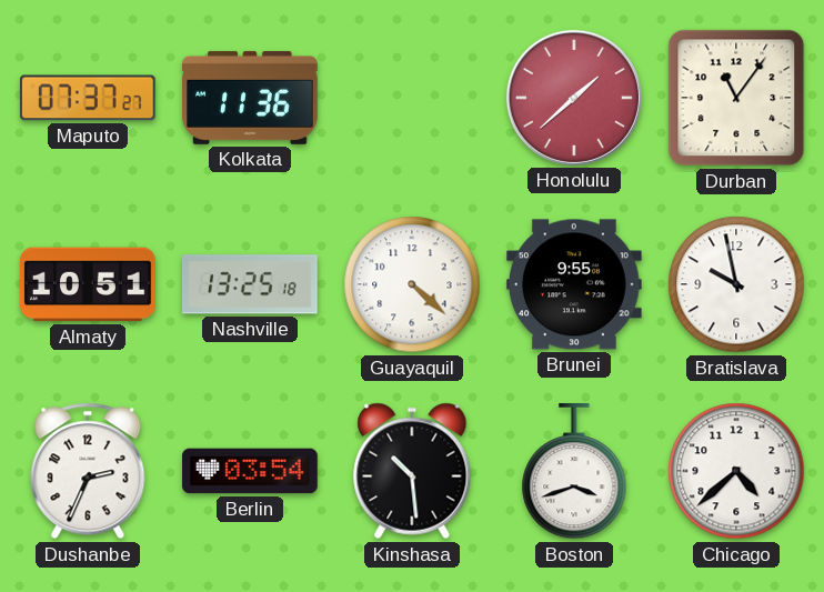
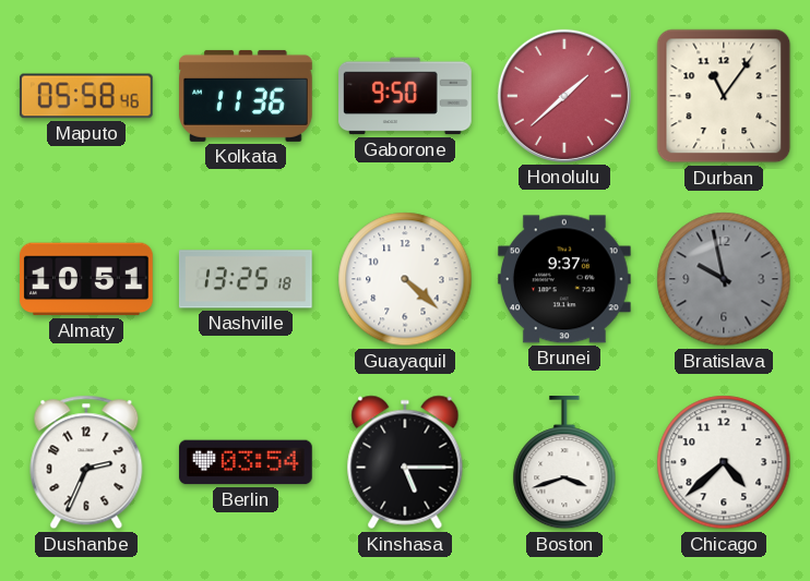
Maputo: 07:37 -> 05:58
Gaborone: none -> 9:50
Brunei: 9:55 -> 9:37
Bratislava dial: white -> grey
Kinshasa: 10:29 -> 5:15
